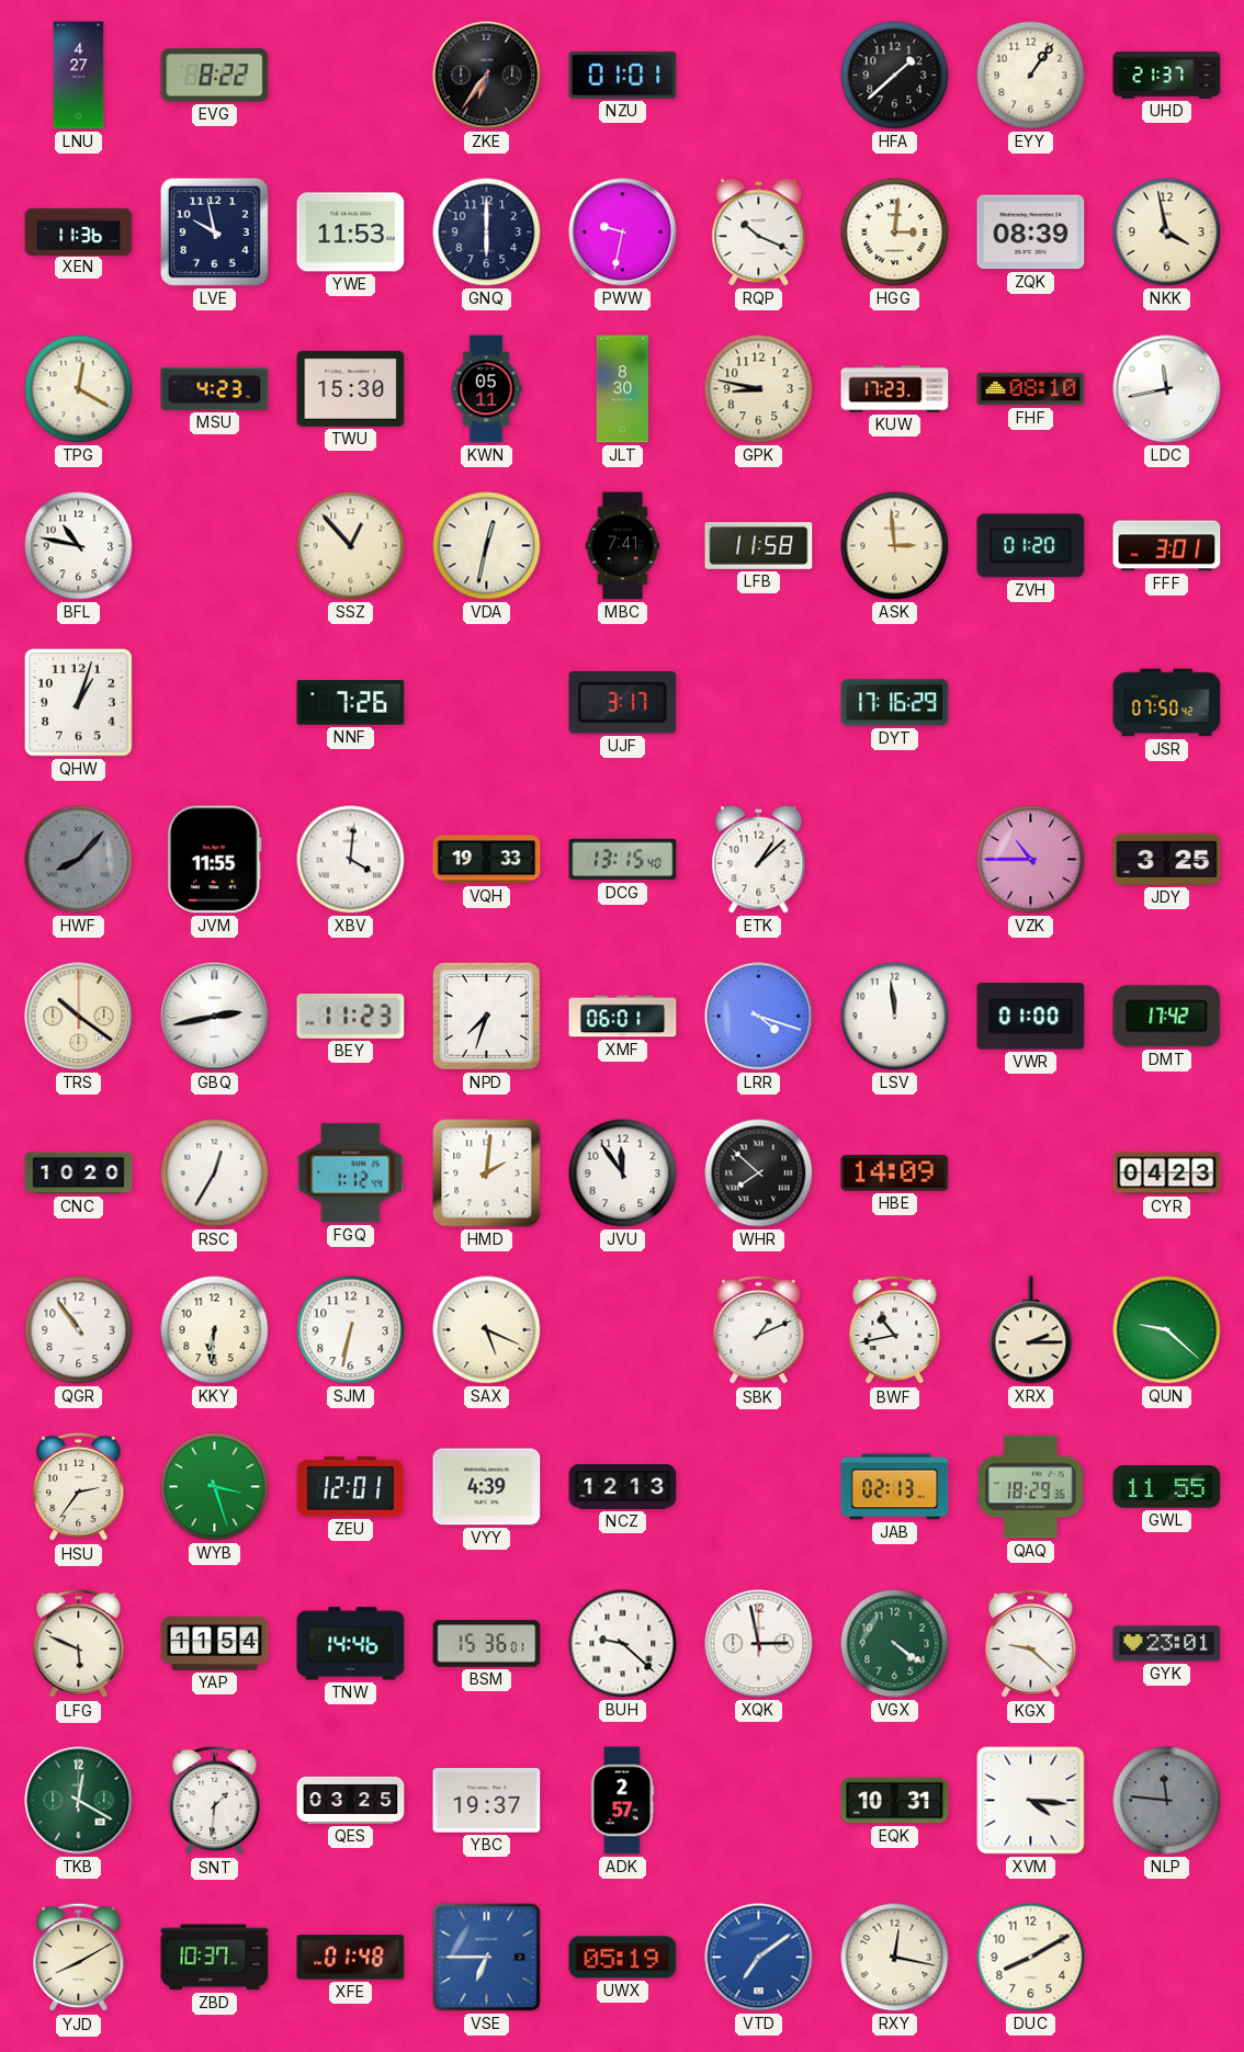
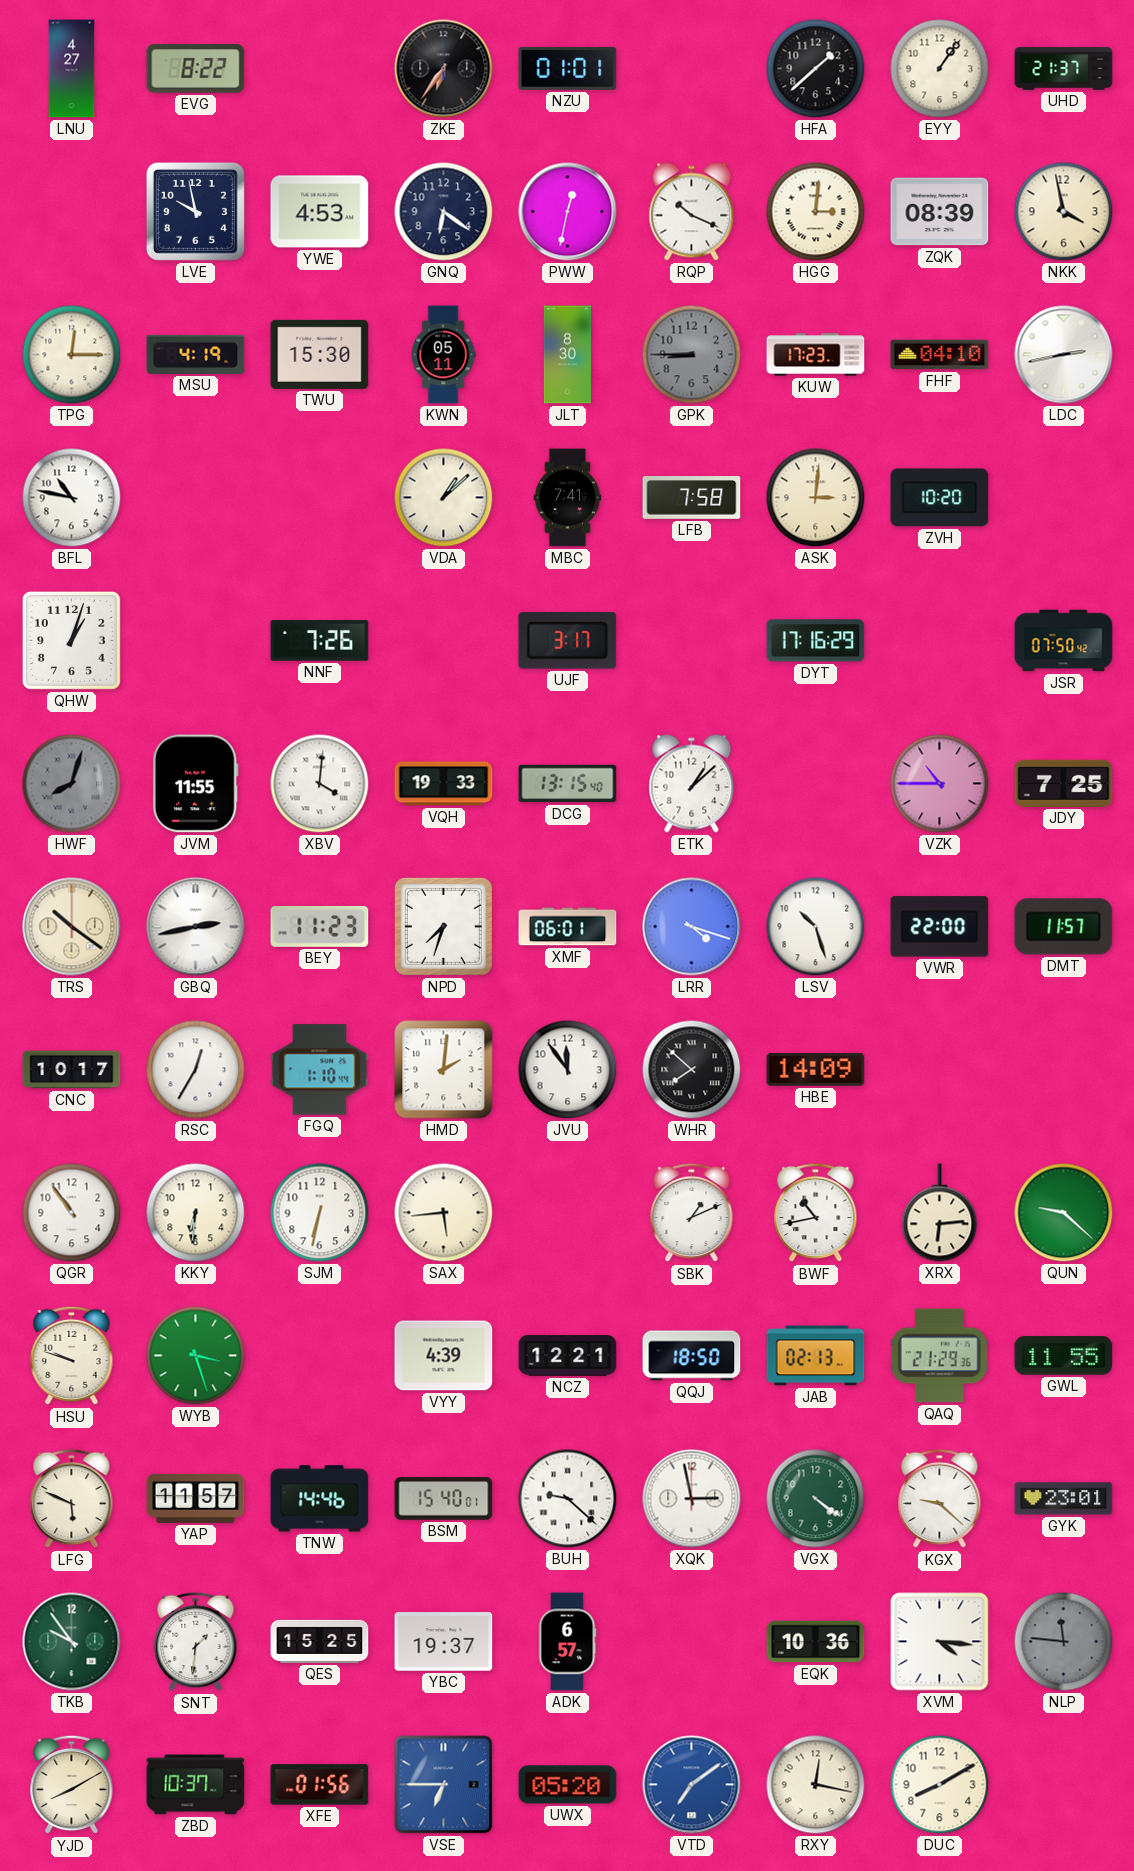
XEN: 11:36 -> none
YWE: 11:53 -> 4:53
GNQ: 6:00 -> 6:21
PWW: 9:32 -> 12:32
TPG: 12:20 -> 12:15
MSU: 4:23 -> 4:19
GPK: 8:47 -> 8:45
GPK dial: cream -> grey
FHF: 08:10 -> 04:10
LDC: 11:43 -> 2:43
SSZ: 12:53 -> none
VDA: 12:32 -> 1:08
LFB: 11:58 -> 7:58
ASK: 2:59 -> 3:01
ZVH: 01:20 -> 10:20
FFF: 3:01 -> none
HWF: 8:07 -> 8:03
JDY: 3:25 -> 7:25
LSV: 11:59 -> 10:27
VWR: 01:00 -> 22:00
DMT: 17:42 -> 11:57
CNC: 10:20 -> 10:17
FGQ: 1:12 -> 1:10
CYR: 04:23 -> none
SAX: 5:19 -> 5:44
XRX: 2:15 -> 6:14
HSU: 2:36 -> 9:48
ZEU: 12:01 -> none
NCZ: 12:13 -> 12:21
QQJ: none -> 18:50
QAQ: 18:29 -> 21:29
YAP: 11:54 -> 11:57
BSM: 15:36 -> 15:40
TKB: 12:20 -> 9:54
QES: 03:25 -> 15:25
ADK: 2:57 -> 6:57
EQK: 10:31 -> 10:36
XFE: 01:48 -> 01:56
UWX: 05:19 -> 05:20
